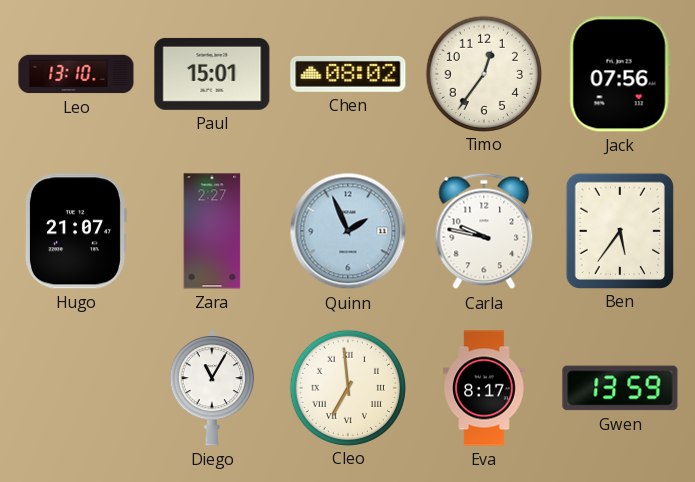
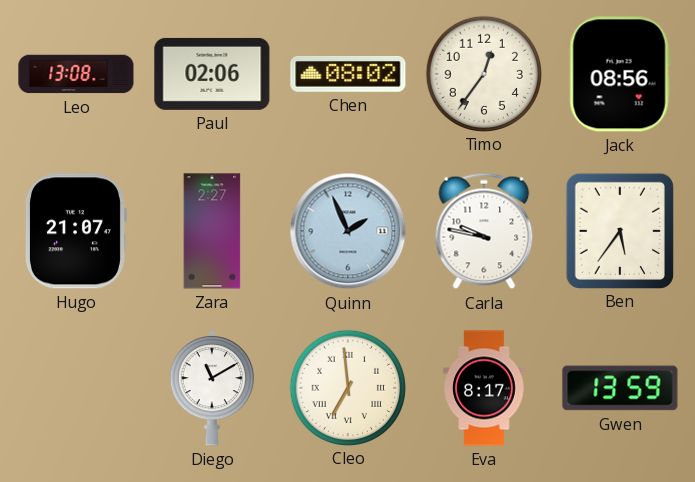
Leo: 13:10 -> 13:08
Paul: 15:01 -> 02:06
Jack: 07:56 -> 08:56
Diego: 11:05 -> 11:10
